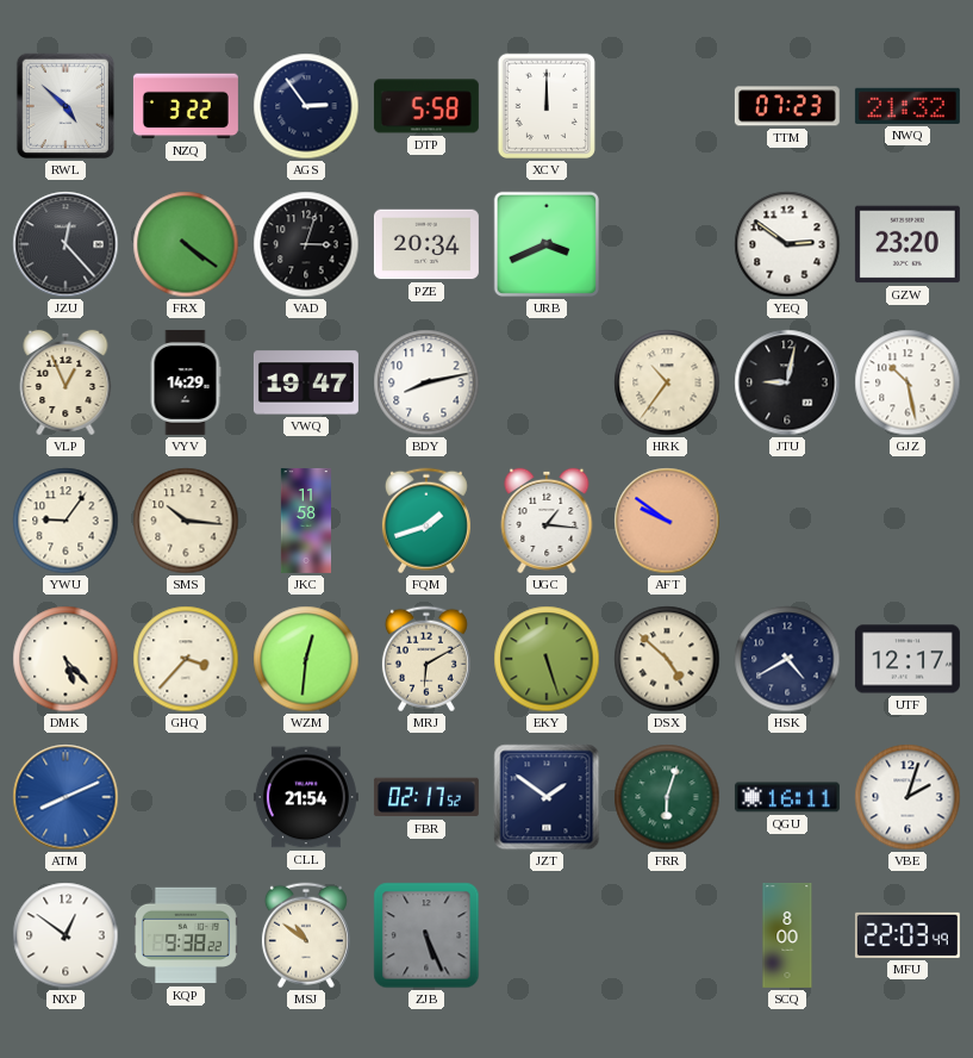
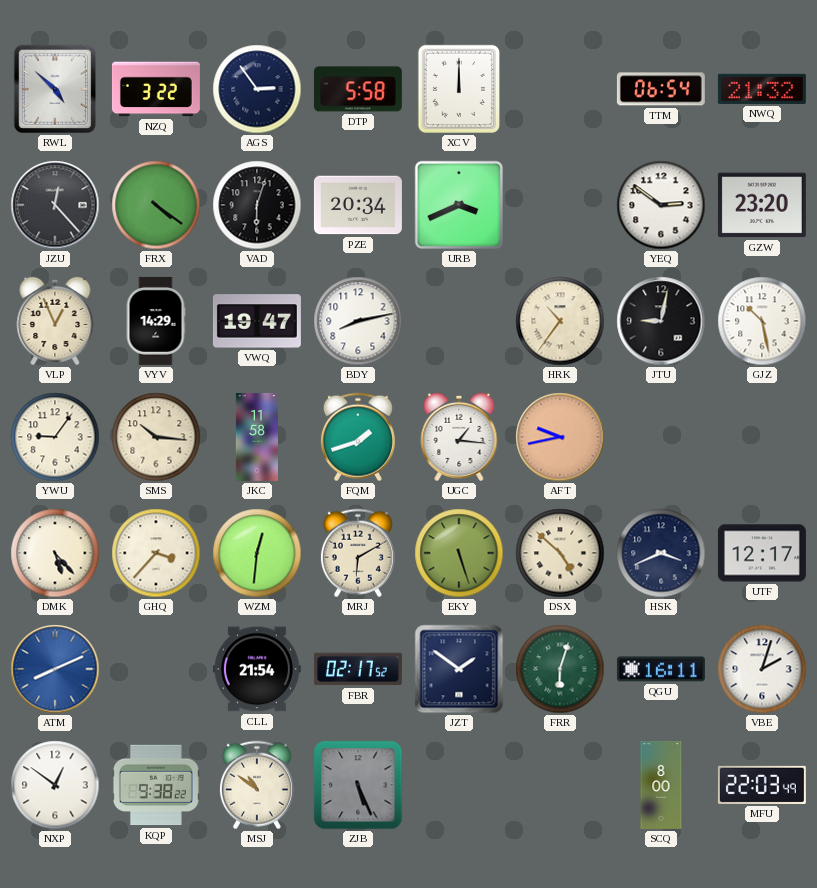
TTM: 07:23 -> 06:54
VAD: 3:03 -> 6:03
AFT: 9:51 -> 9:43
HSK: 4:40 -> 3:41
